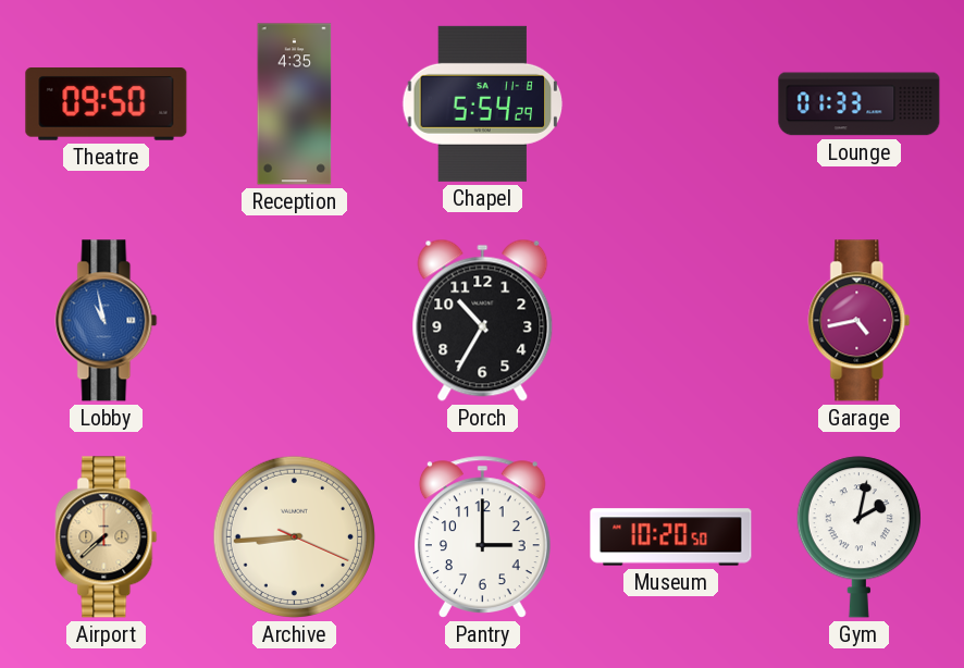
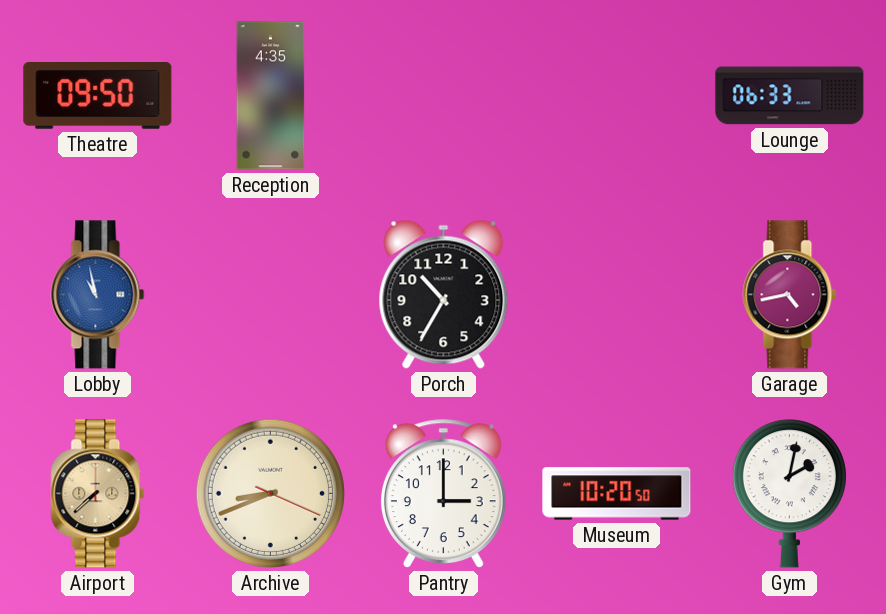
Chapel: 5:54 -> none
Lounge: 01:33 -> 06:33
Archive: 8:44 -> 8:41
